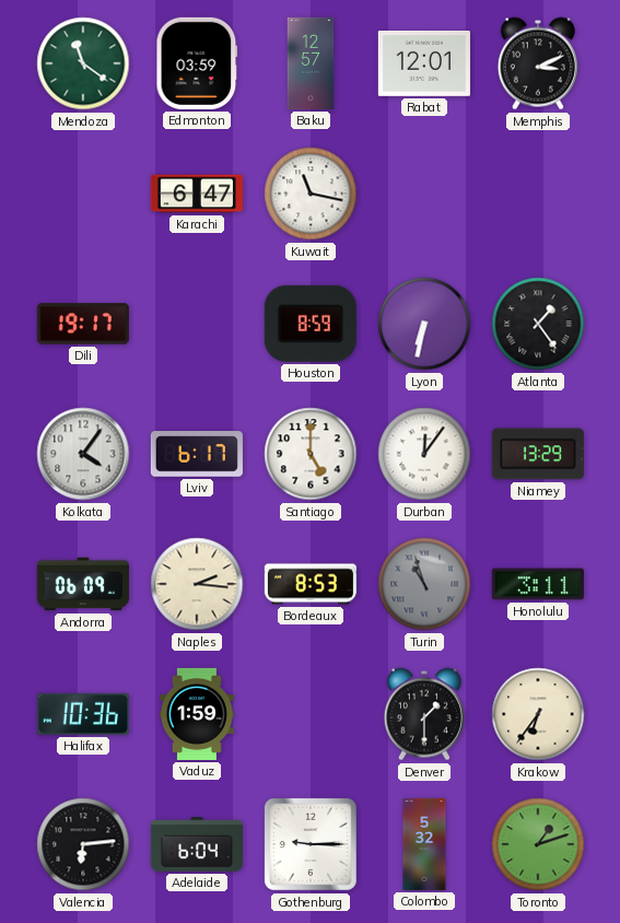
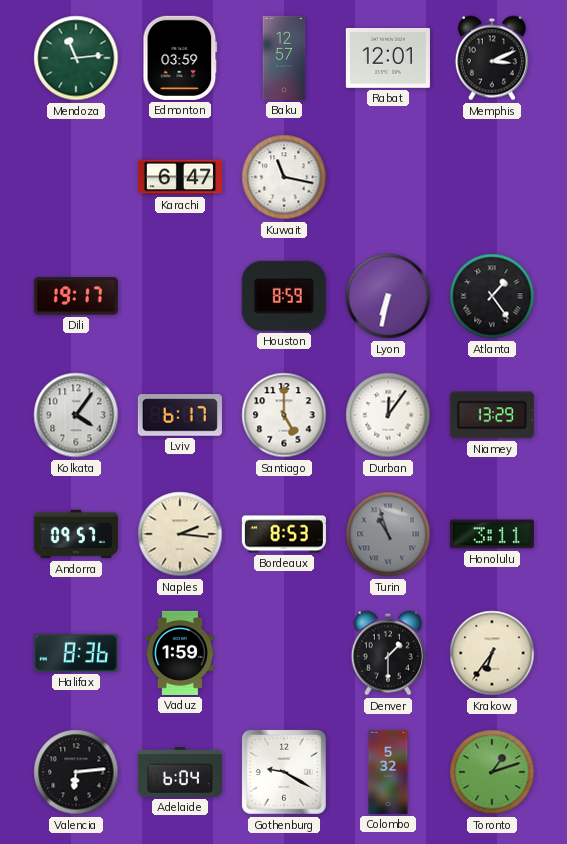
Mendoza: 11:21 -> 11:14
Andorra: 06:09 -> 09:57
Halifax: 10:36 -> 8:36
Gothenburg: 9:15 -> 9:20
